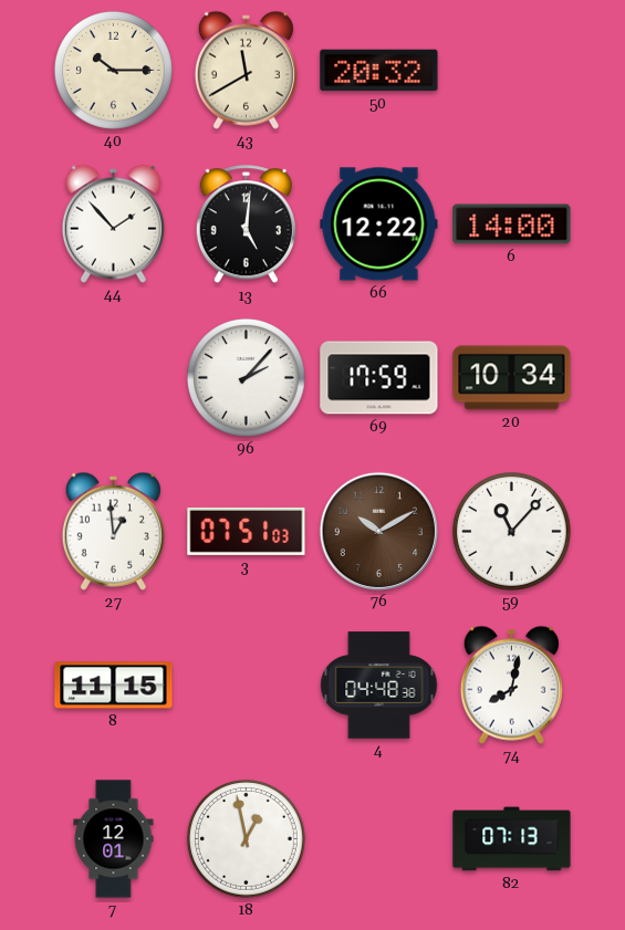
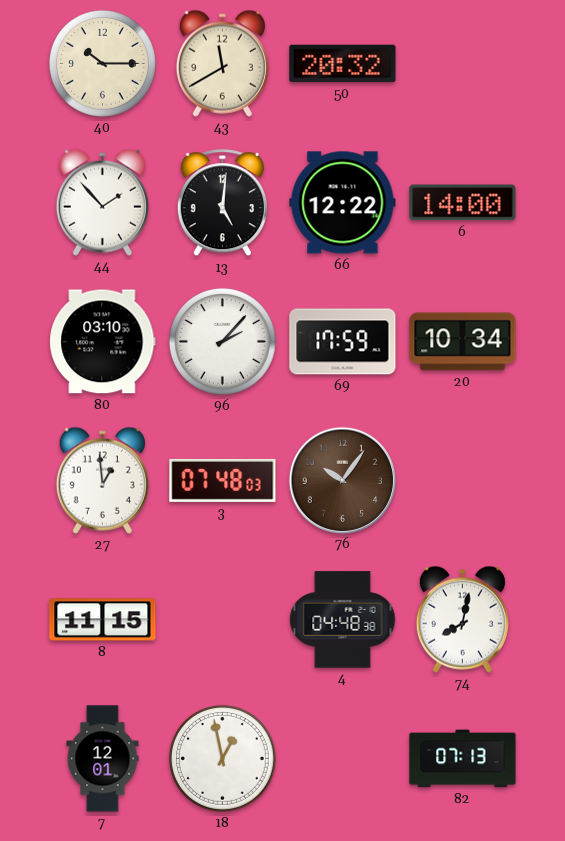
80: none -> 03:10
3: 07:51 -> 07:48
76: 10:10 -> 10:06
59: 11:07 -> none
